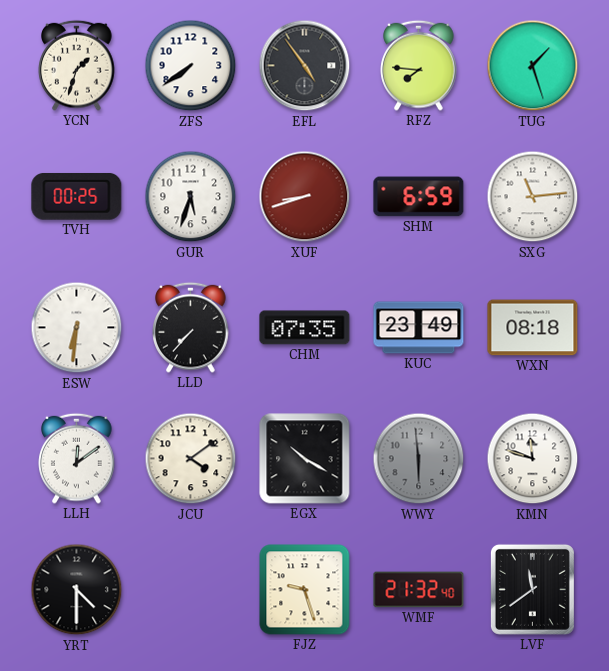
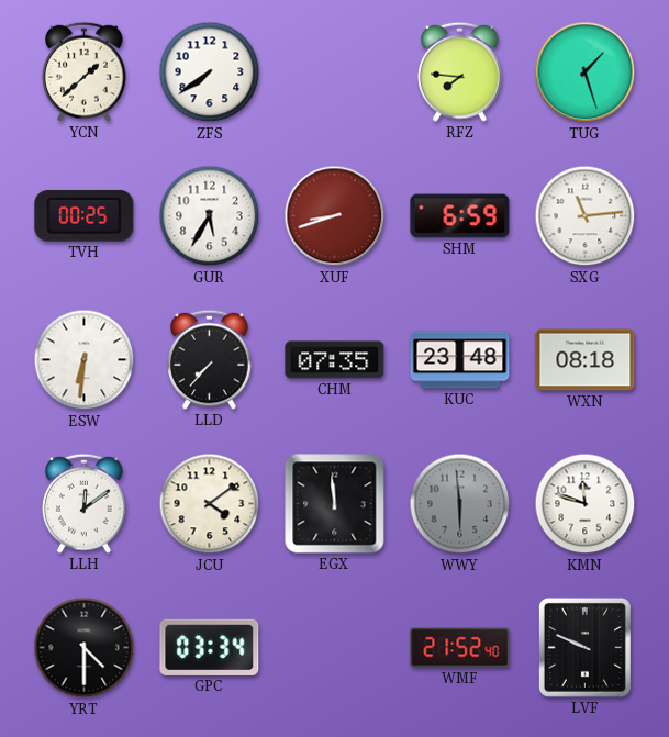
YCN: 1:33 -> 1:38
EFL: 4:54 -> none
GUR: 5:33 -> 5:35
KUC: 23:49 -> 23:48
EGX: 10:20 -> 11:59
GPC: none -> 03:34
FJZ: 9:27 -> none
WMF: 21:32 -> 21:52
LVF: 11:39 -> 9:49
